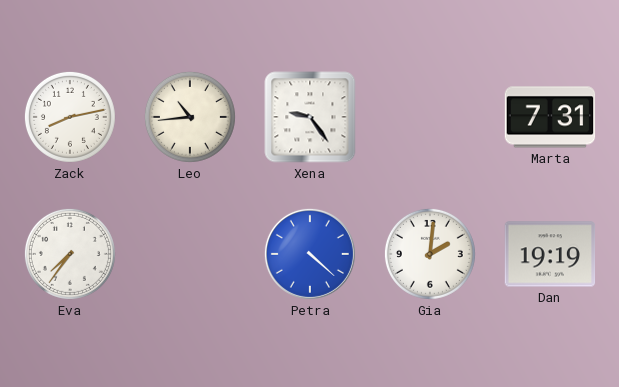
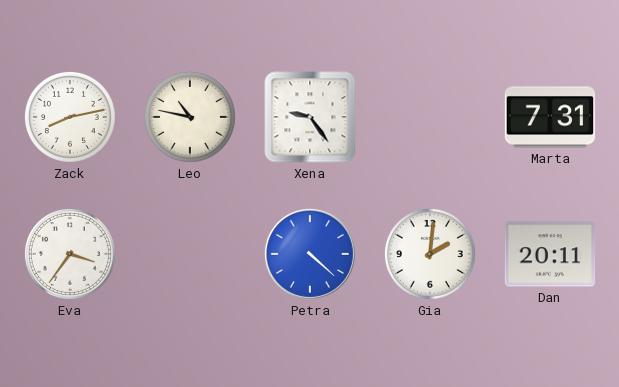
Leo: 10:44 -> 10:47
Eva: 7:36 -> 3:36
Dan: 19:19 -> 20:11
